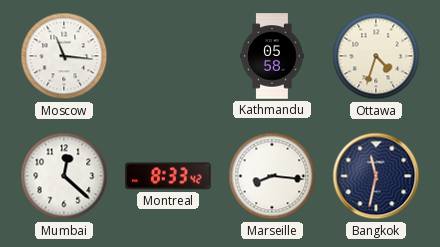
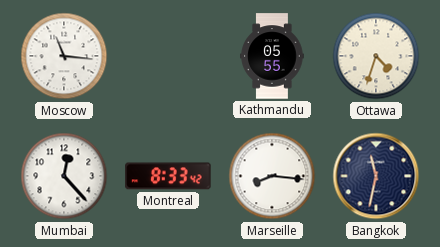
Kathmandu: 05:58 -> 05:55
Mumbai: 12:22 -> 12:23
